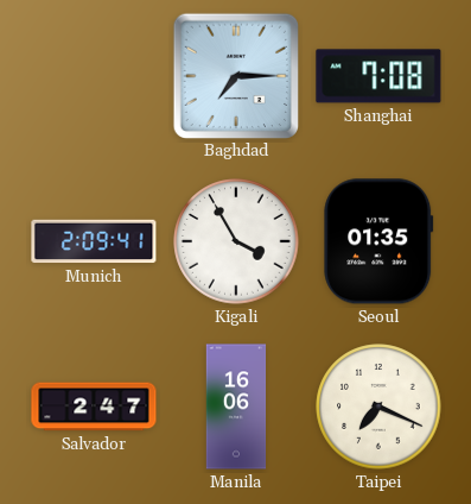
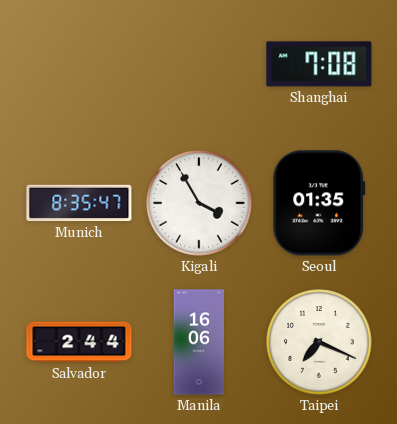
Baghdad: 7:15 -> none
Munich: 2:09 -> 8:35
Salvador: 2:47 -> 2:44
